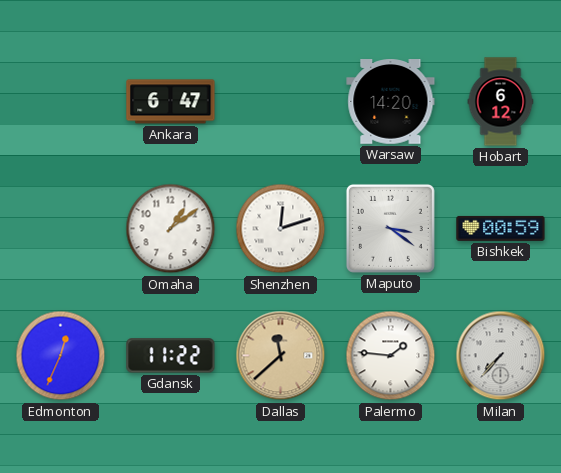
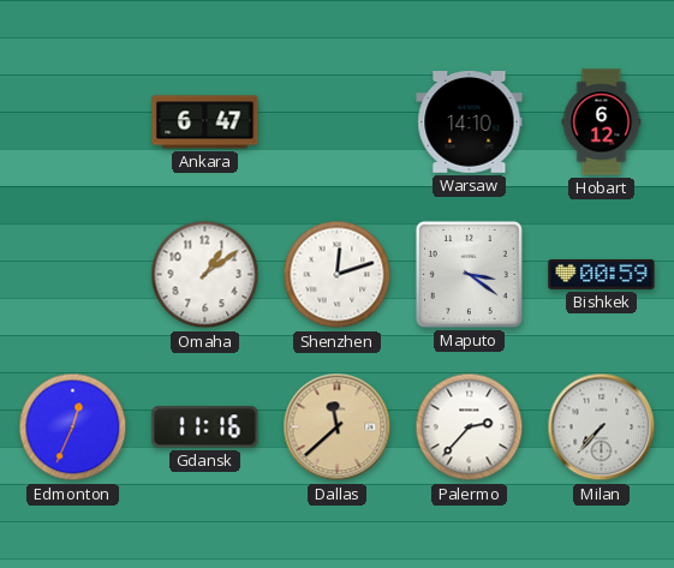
Warsaw: 14:20 -> 14:10
Gdansk: 11:22 -> 11:16
Palermo: 1:46 -> 2:37
